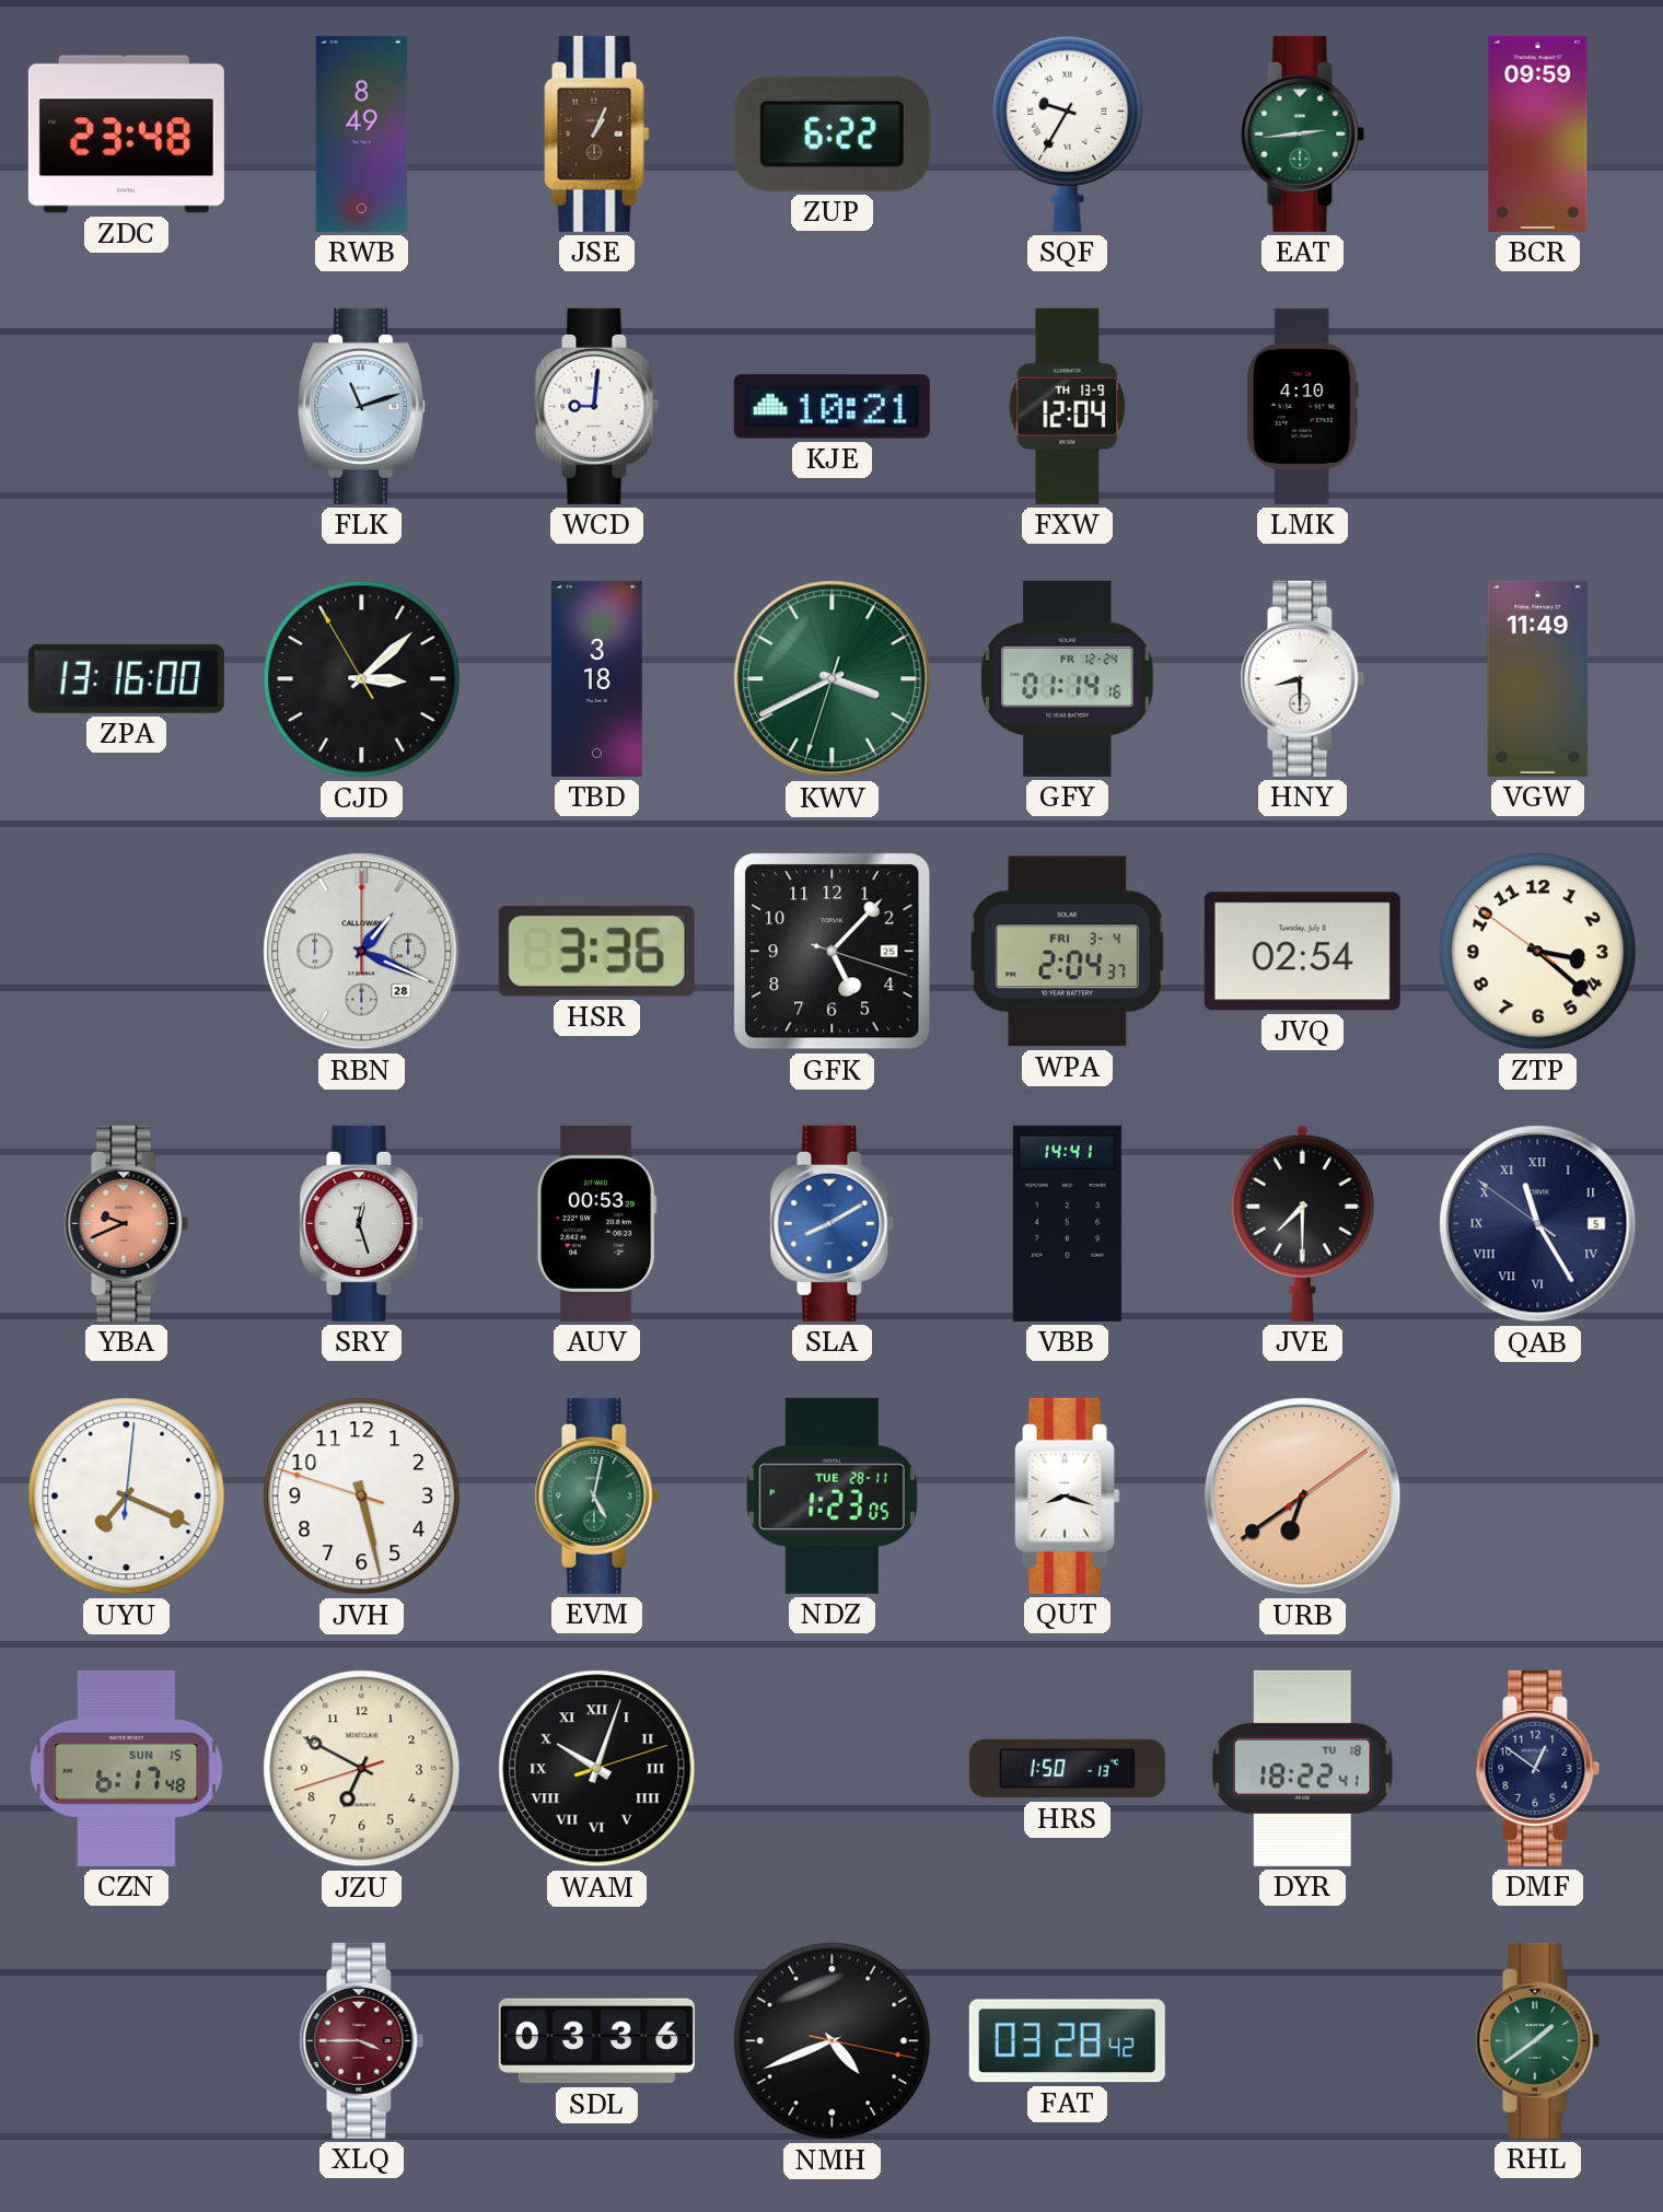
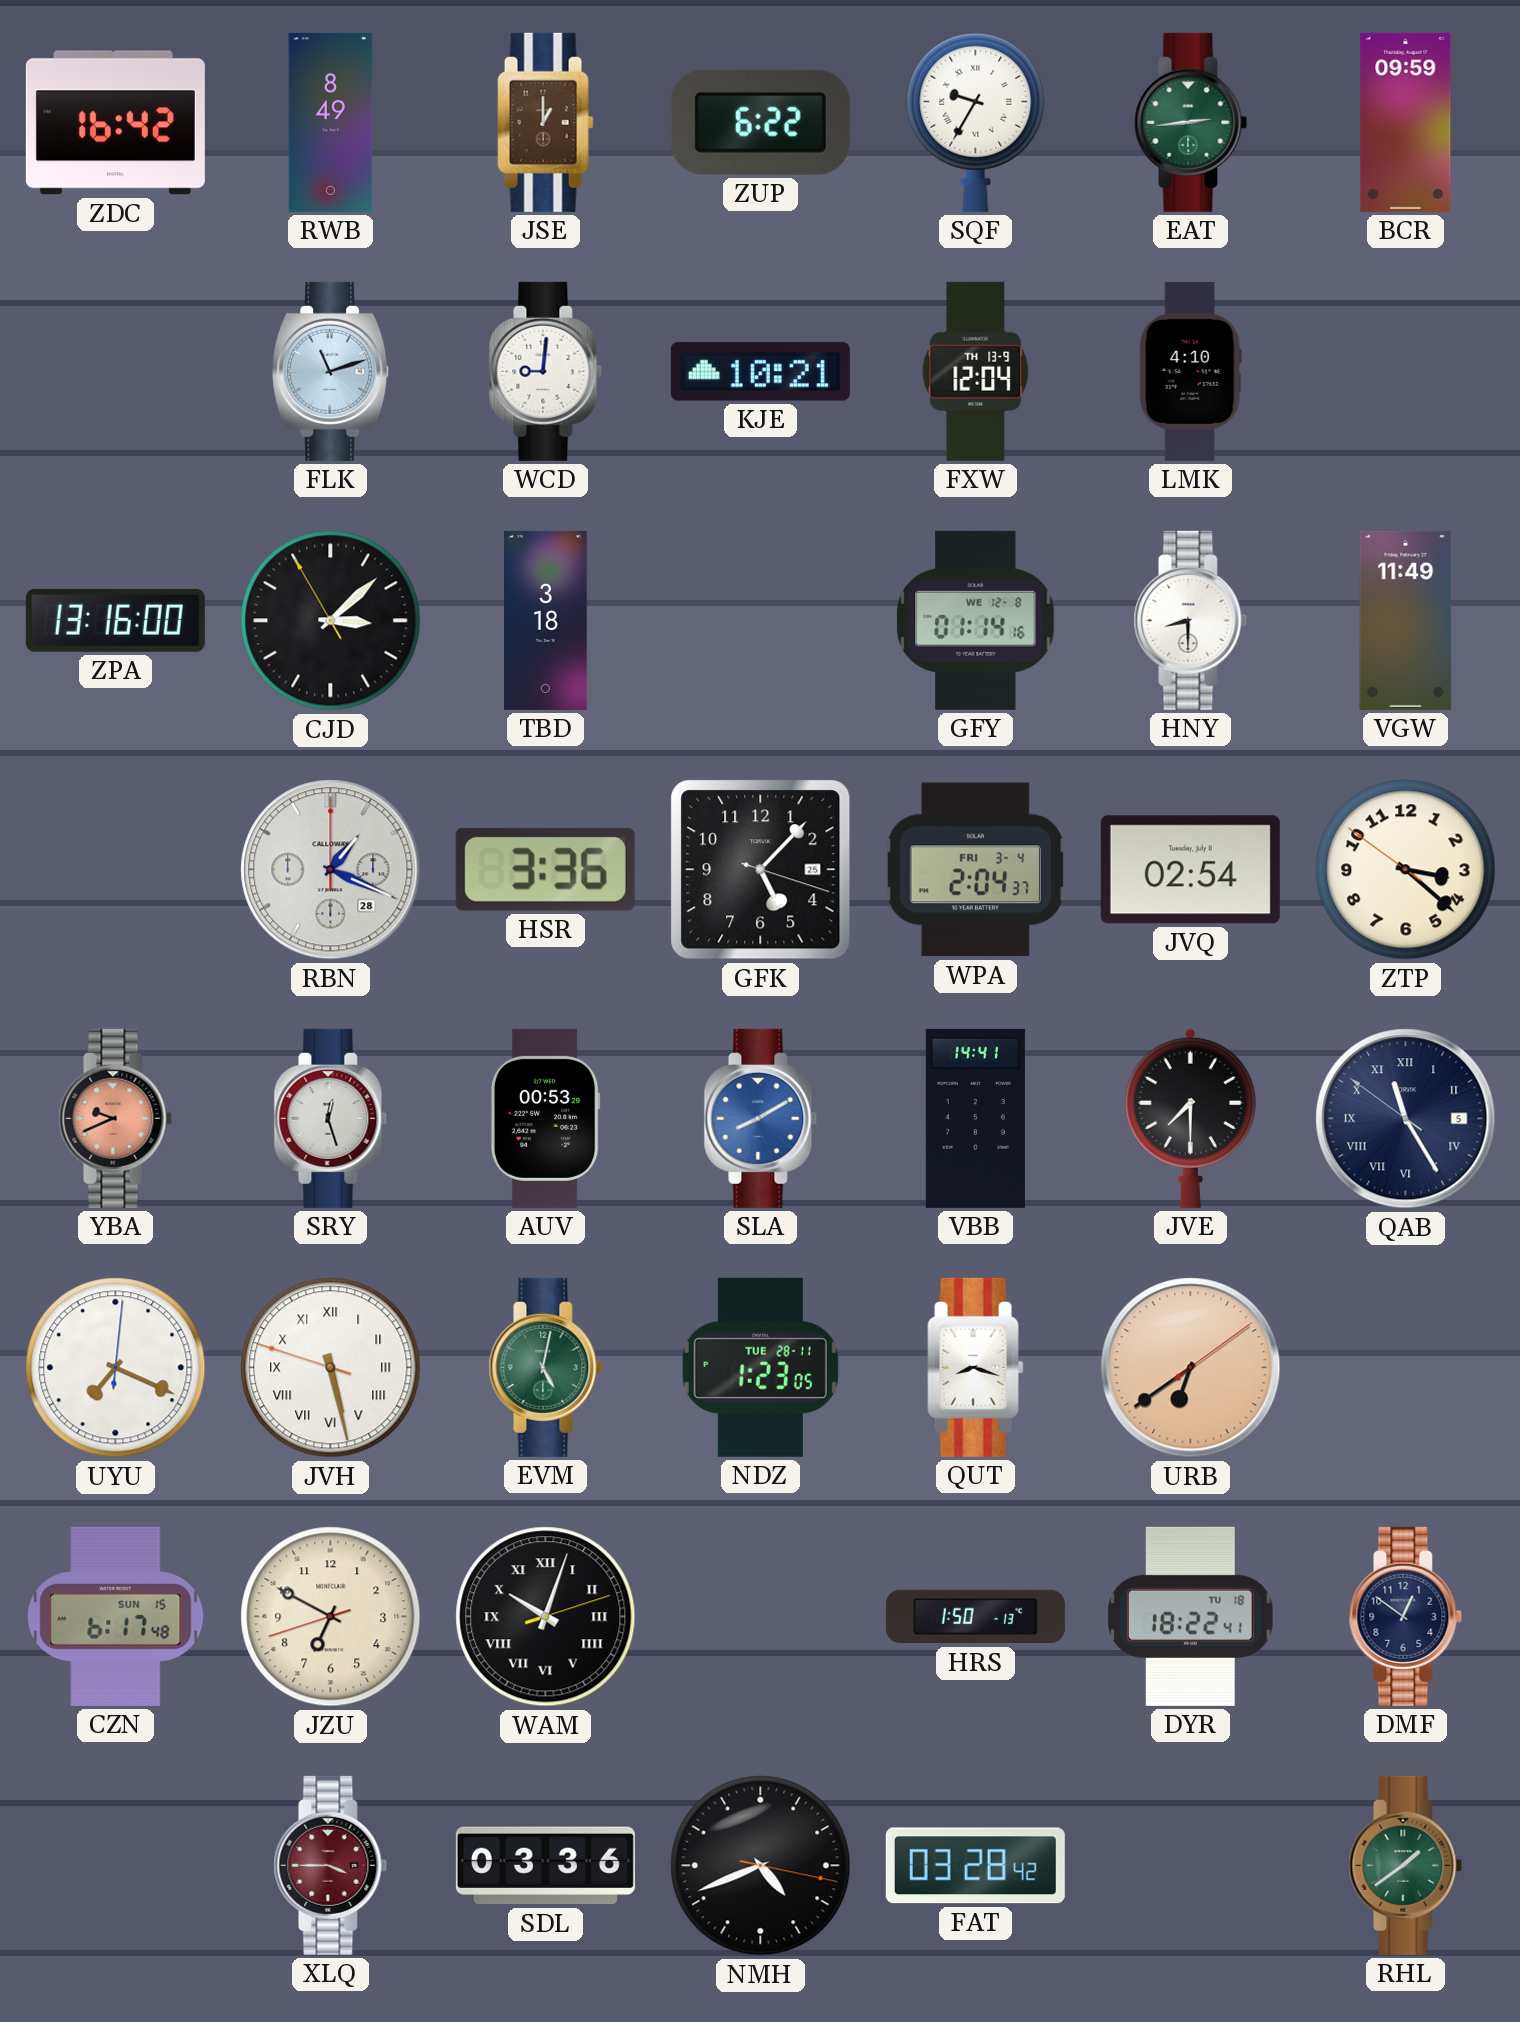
ZDC: 23:48 -> 16:42
JSE: 1:04 -> 1:00
KWV: 3:40 -> none
GFY date: FR 12-24 -> WE 12-8
JVH numerals: Arabic -> Roman
